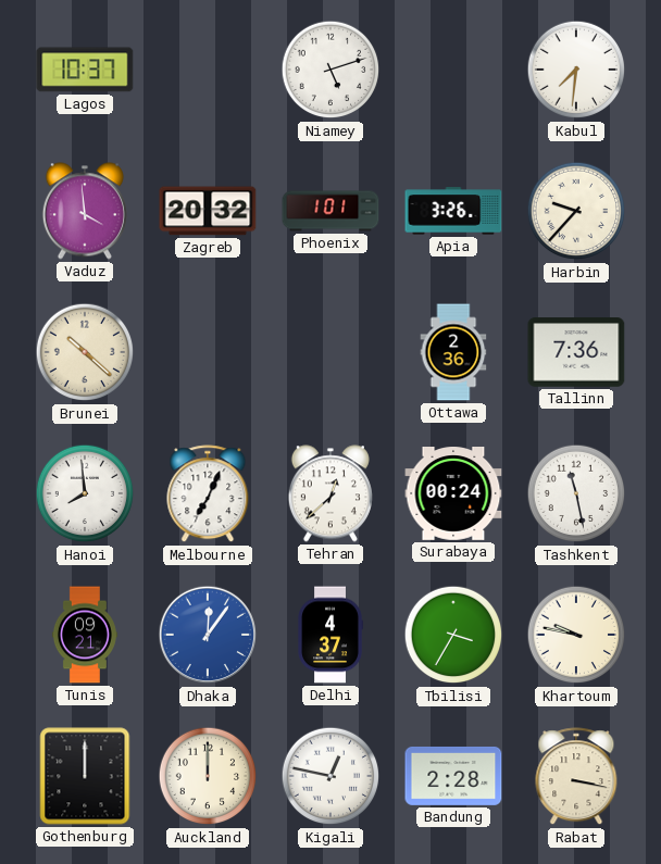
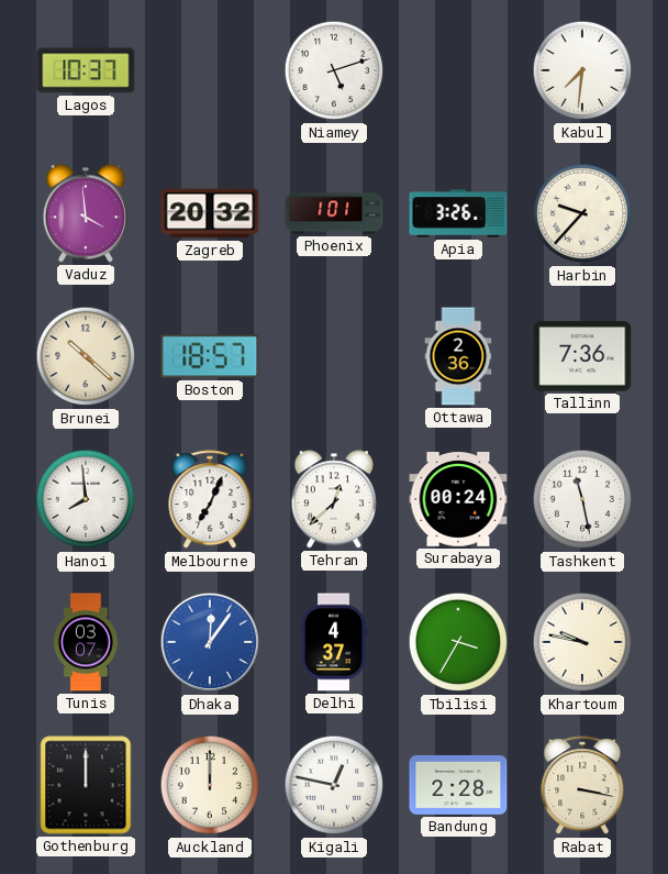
Boston: none -> 18:57
Tunis: 09:21 -> 03:07
